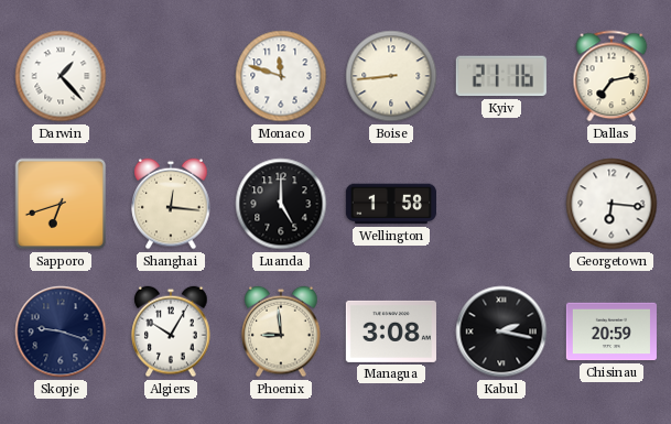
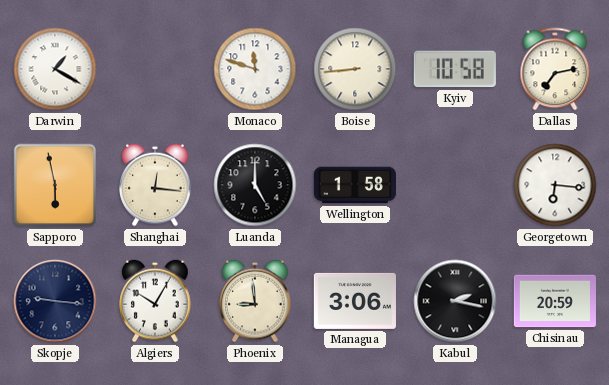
Darwin: 1:23 -> 1:20
Kyiv: 21:16 -> 10:58
Sapporo: 6:42 -> 5:58
Skopje: 9:18 -> 9:16
Managua: 3:08 -> 3:06
